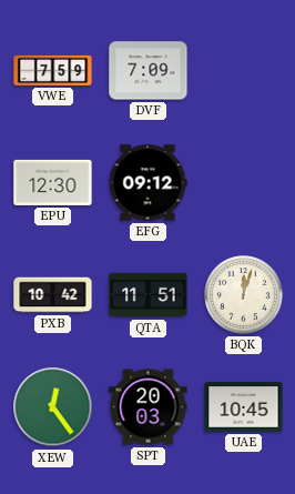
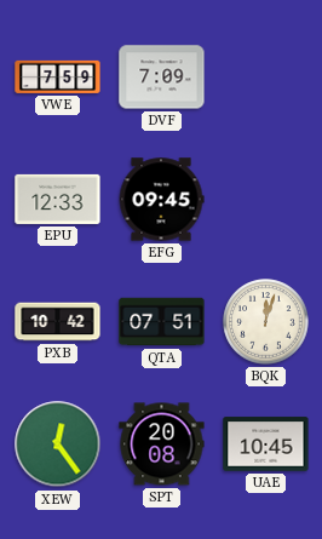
EPU: 12:30 -> 12:33
EFG: 09:12 -> 09:45
QTA: 11:51 -> 07:51
SPT: 20:03 -> 20:08
